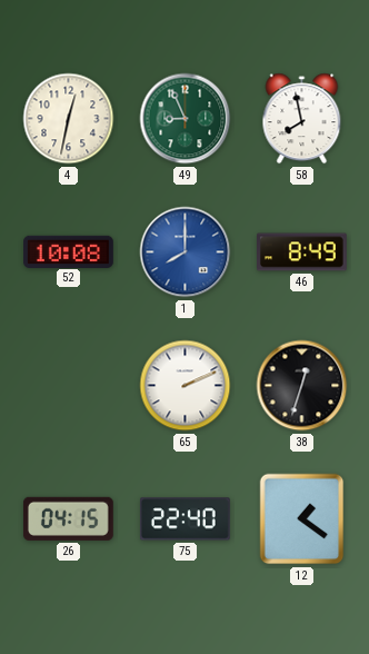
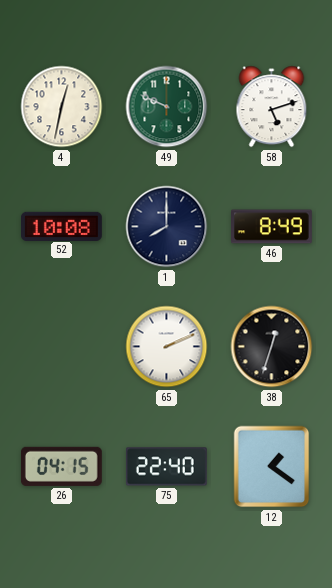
49: 8:56 -> 9:49
58: 7:58 -> 5:12
1 dial: blue -> navy
